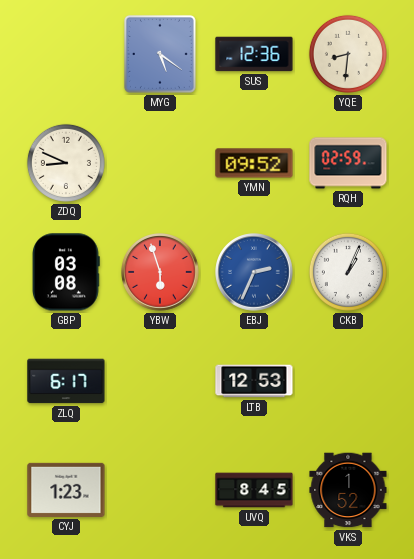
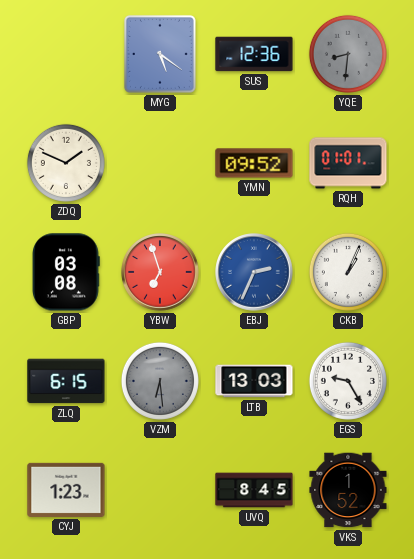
YQE dial: cream -> grey
ZDQ: 8:49 -> 1:49
RQH: 02:59 -> 01:01
YBW: 5:57 -> 6:57
ZLQ: 6:17 -> 6:15
VZM: none -> 6:29
LTB: 12:53 -> 13:03
EGS: none -> 9:25
